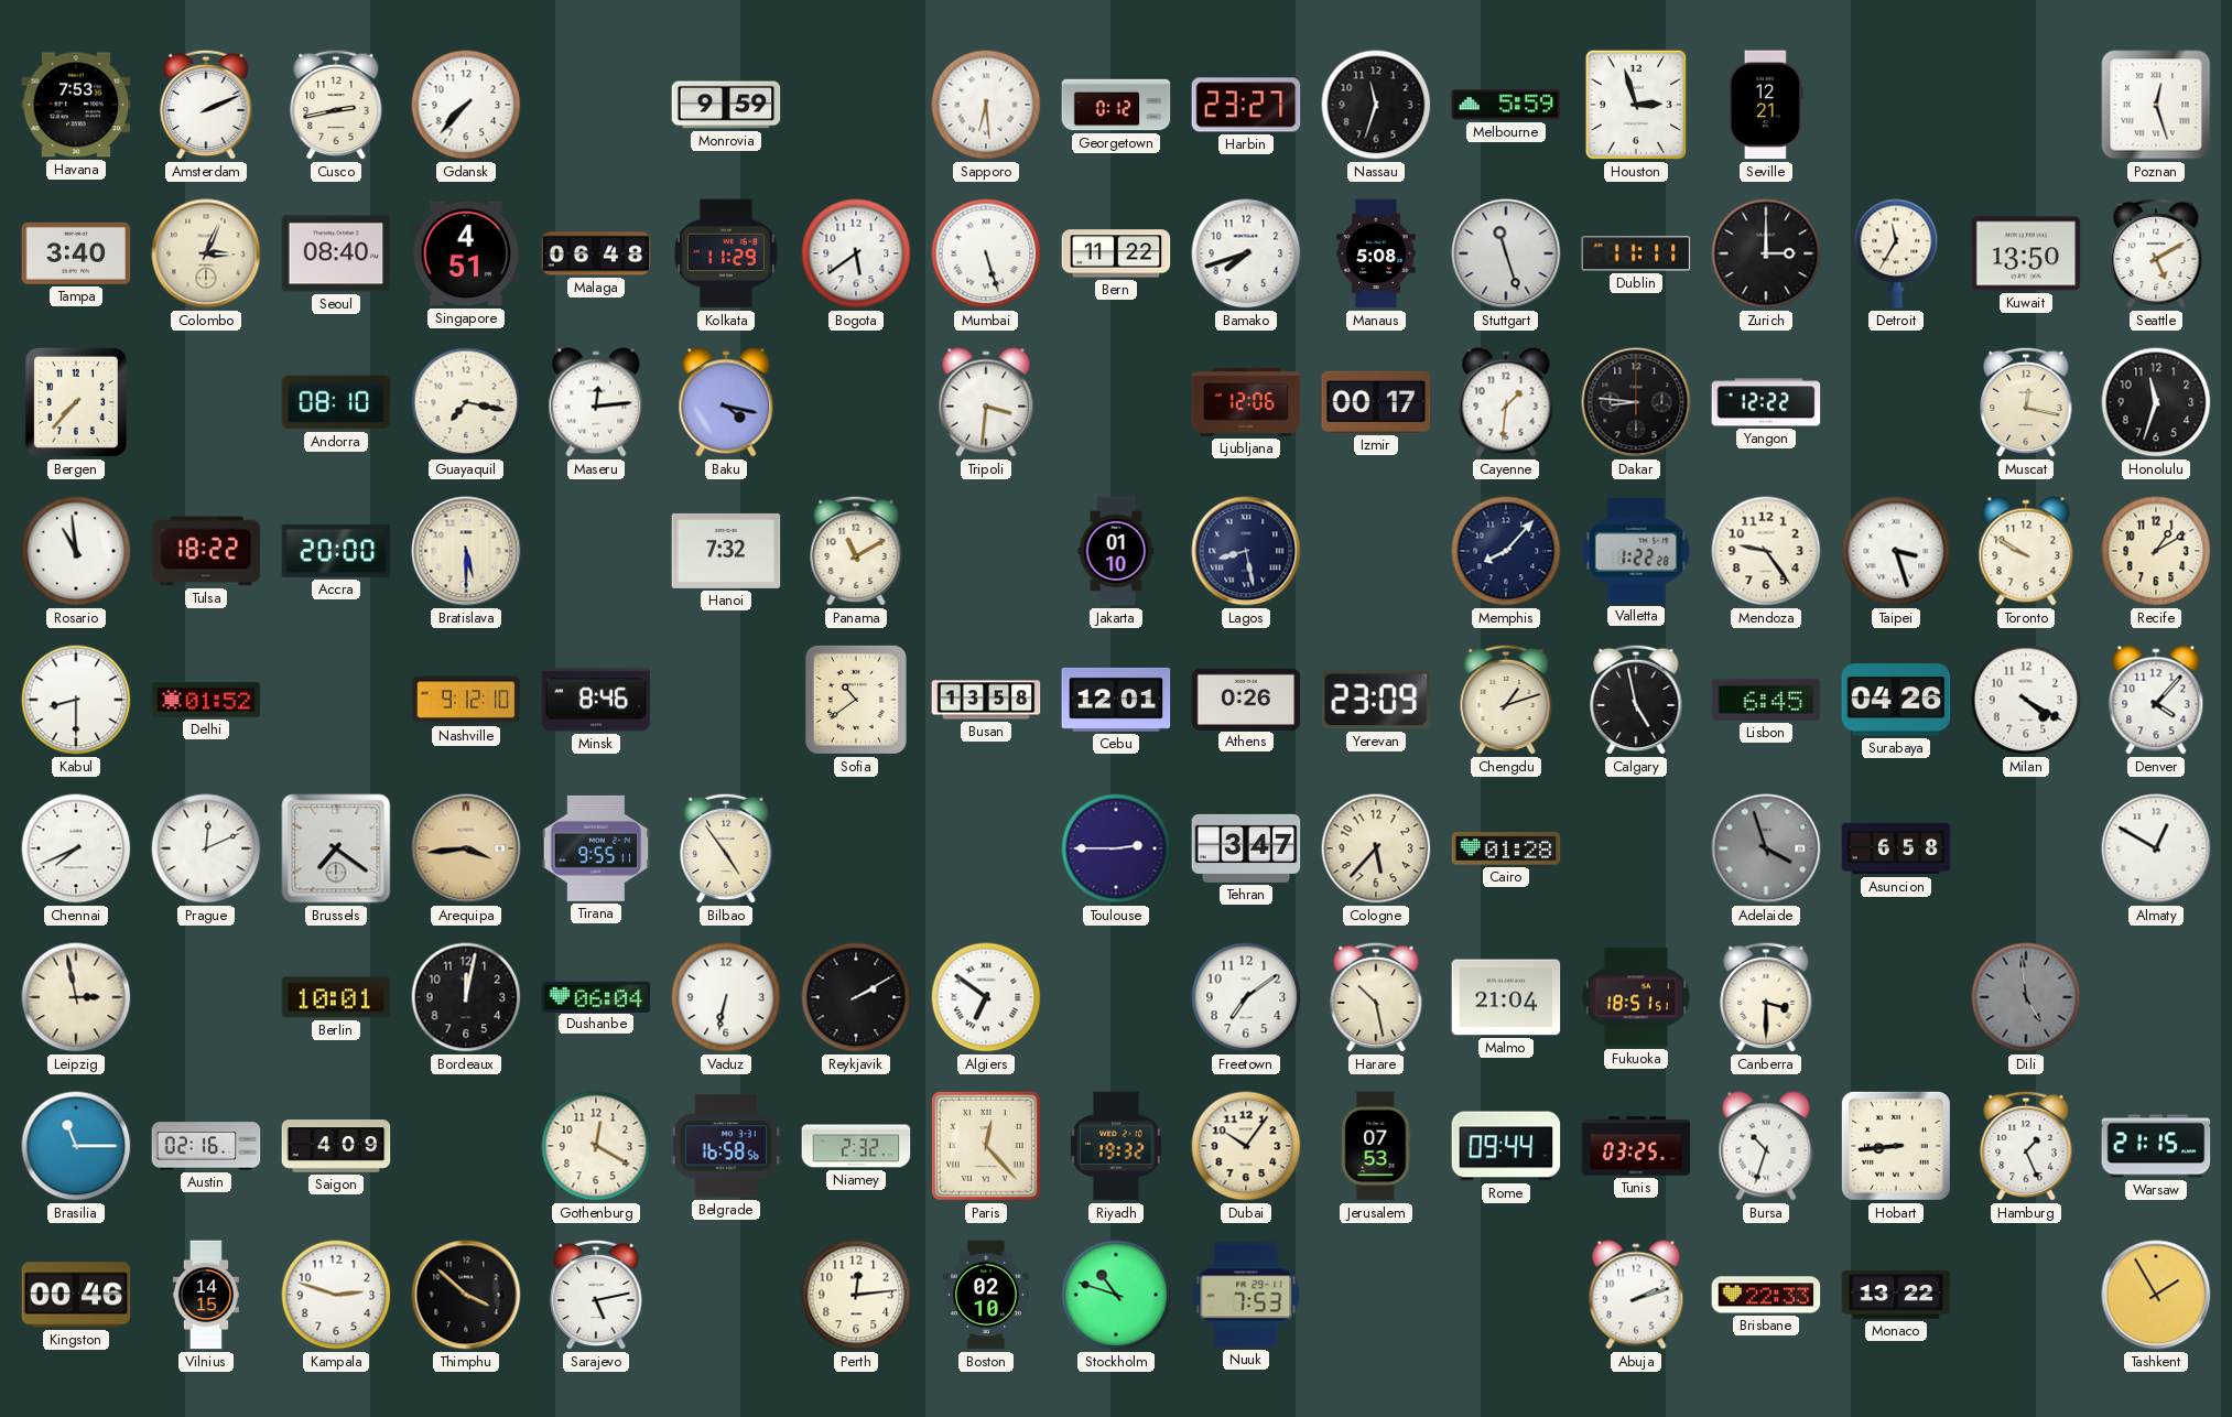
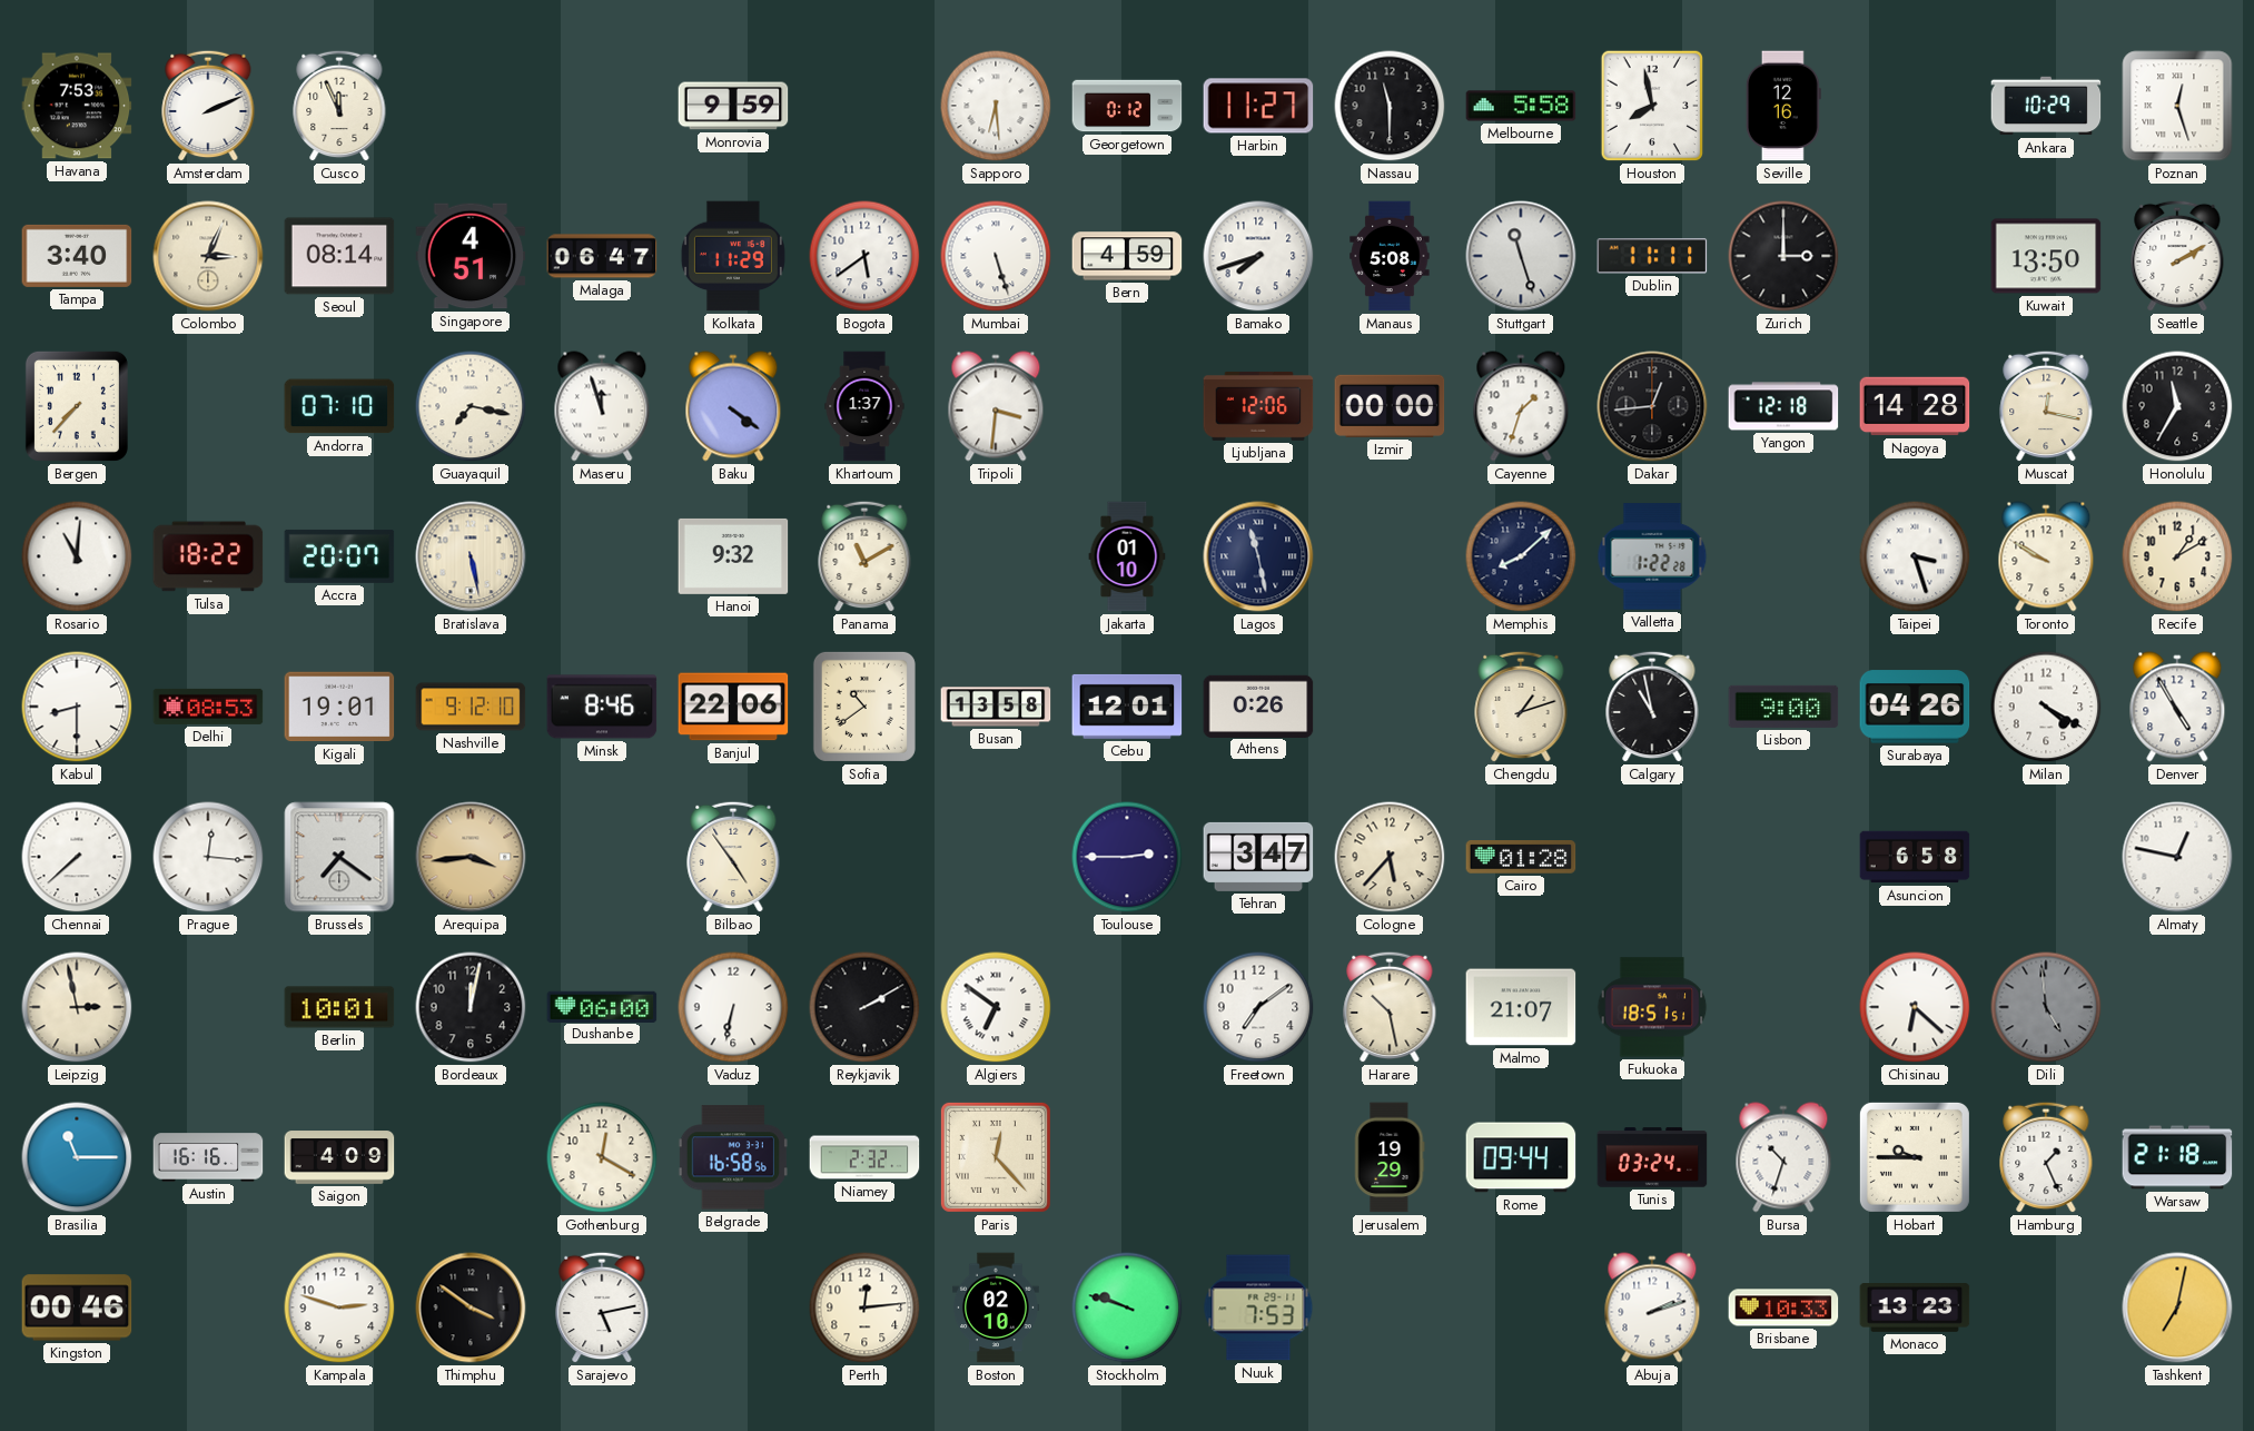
Cusco: 2:43 -> 11:56
Gdansk: 7:37 -> none
Harbin: 23:27 -> 11:27
Nassau: 11:33 -> 11:30
Melbourne: 5:59 -> 5:58
Houston: 2:57 -> 7:58
Seville: 12:21 -> 12:16
Ankara: none -> 10:29
Seoul: 08:40 -> 08:14
Malaga: 06:48 -> 06:47
Bern: 11:22 -> 4:59
Detroit: 11:35 -> none
Seattle: 5:10 -> 2:10
Andorra: 08:10 -> 07:10
Maseru: 12:14 -> 11:57
Baku: 4:17 -> 4:21
Khartoum: none -> 1:37
Izmir: 00:17 -> 00:00
Cayenne: 1:31 -> 1:33
Dakar: 8:46 -> 12:44
Yangon: 12:22 -> 12:18
Nagoya: none -> 14:28
Honolulu: 11:33 -> 11:35
Rosario: 10:59 -> 11:01
Accra: 20:00 -> 20:07
Bratislava: 5:30 -> 5:28
Hanoi: 7:32 -> 9:32
Lagos: 8:28 -> 11:28
Memphis: 8:07 -> 8:08
Mendoza: 9:24 -> none
Delhi: 01:52 -> 08:53
Kigali: none -> 19:01
Banjul: none -> 22:06
Yerevan: 23:09 -> none
Calgary: 4:58 -> 10:58
Lisbon: 6:45 -> 9:00
Denver: 4:07 -> 4:55
Chennai: 7:41 -> 7:38
Prague: 12:11 -> 12:16
Tirana: 9:55 -> none
Adelaide: 3:57 -> none
Almaty: 12:50 -> 12:47
Dushanbe: 06:04 -> 06:00
Malmo: 21:04 -> 21:07
Canberra: 3:30 -> none
Chisinau: none -> 6:22
Austin: 02:16 -> 16:16
Riyadh: 19:32 -> none
Dubai: 10:06 -> none
Jerusalem: 07:53 -> 19:29
Tunis: 03:25 -> 03:24
Hobart: 8:44 -> 9:45
Warsaw: 21:15 -> 21:18
Vilnius: 14:15 -> none
Thimphu: 3:52 -> 3:51
Stockholm: 10:48 -> 9:48
Brisbane: 22:33 -> 10:33
Monaco: 13:22 -> 13:23
Tashkent: 1:55 -> 7:02
